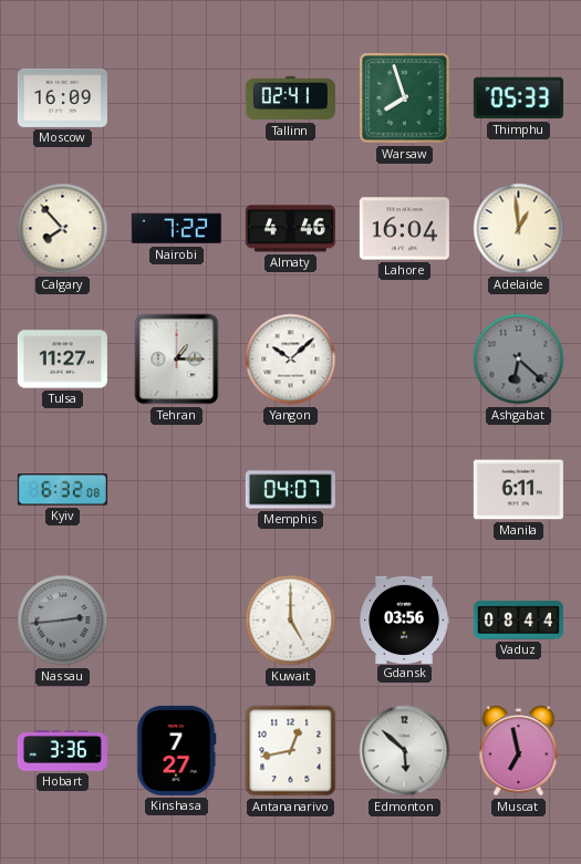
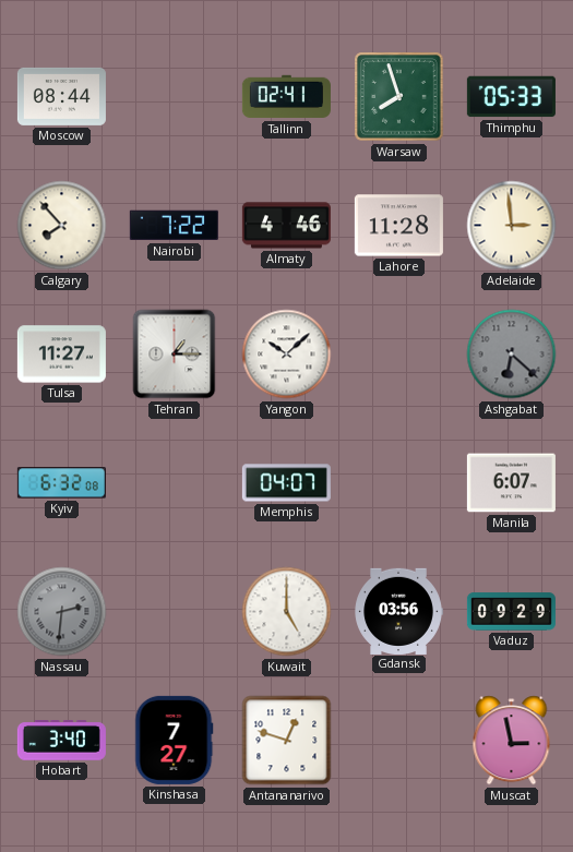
Moscow: 16:09 -> 08:44
Lahore: 16:04 -> 11:28
Adelaide: 12:59 -> 2:59
Manila: 6:11 -> 6:07
Nassau: 2:44 -> 2:31
Vaduz: 08:44 -> 09:29
Hobart: 3:36 -> 3:40
Antananarivo: 12:43 -> 12:48
Edmonton: 5:52 -> none
Muscat: 6:58 -> 2:58
